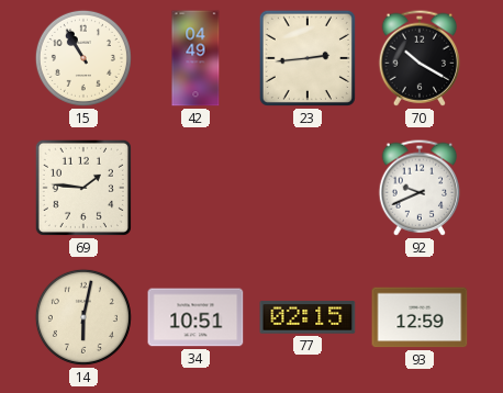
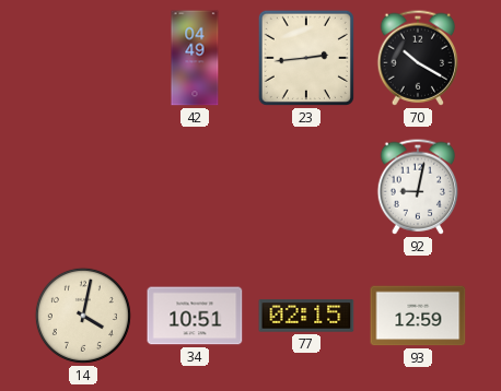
15: 10:55 -> none
69: 1:46 -> none
92: 9:41 -> 9:02
14: 6:02 -> 4:02
